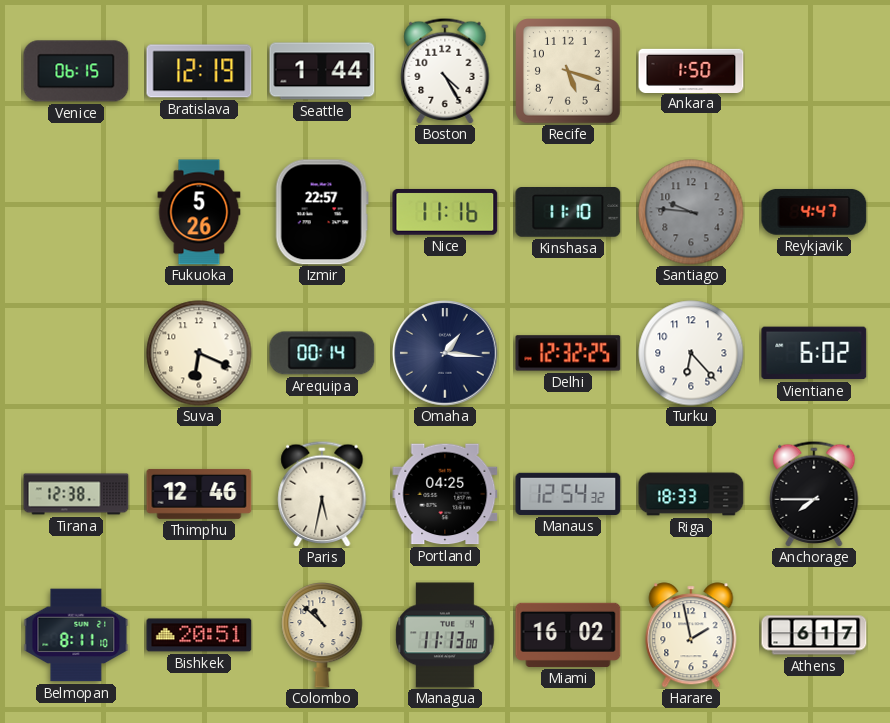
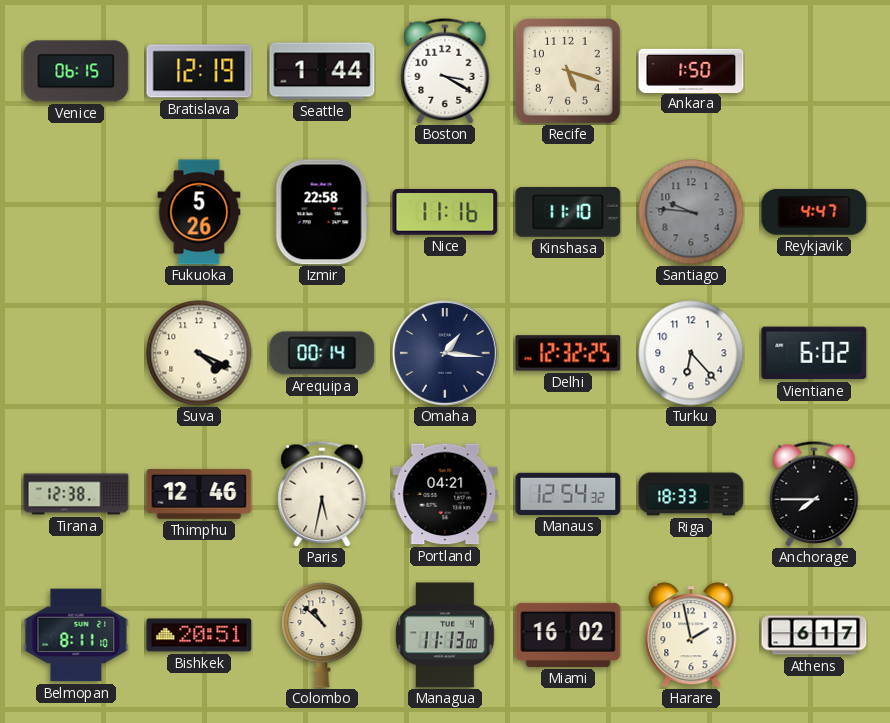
Boston: 4:25 -> 3:20
Izmir: 22:57 -> 22:58
Suva: 6:19 -> 4:19
Portland: 04:25 -> 04:21
